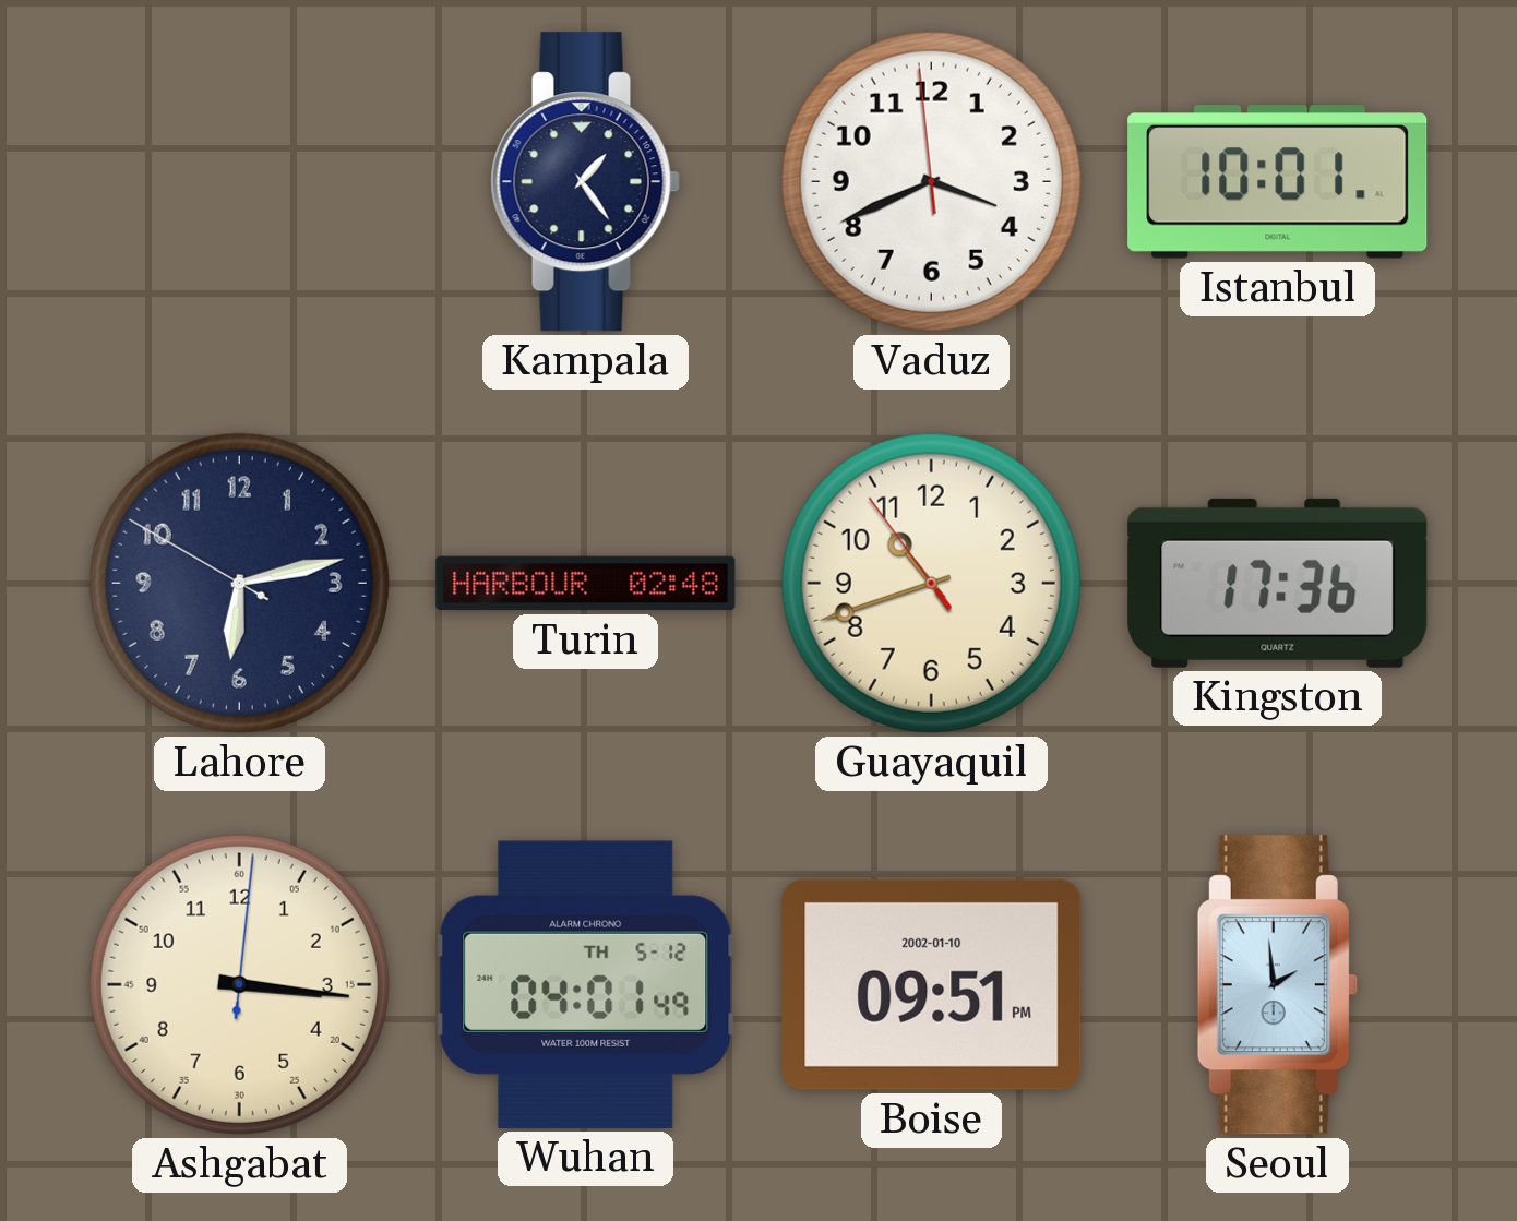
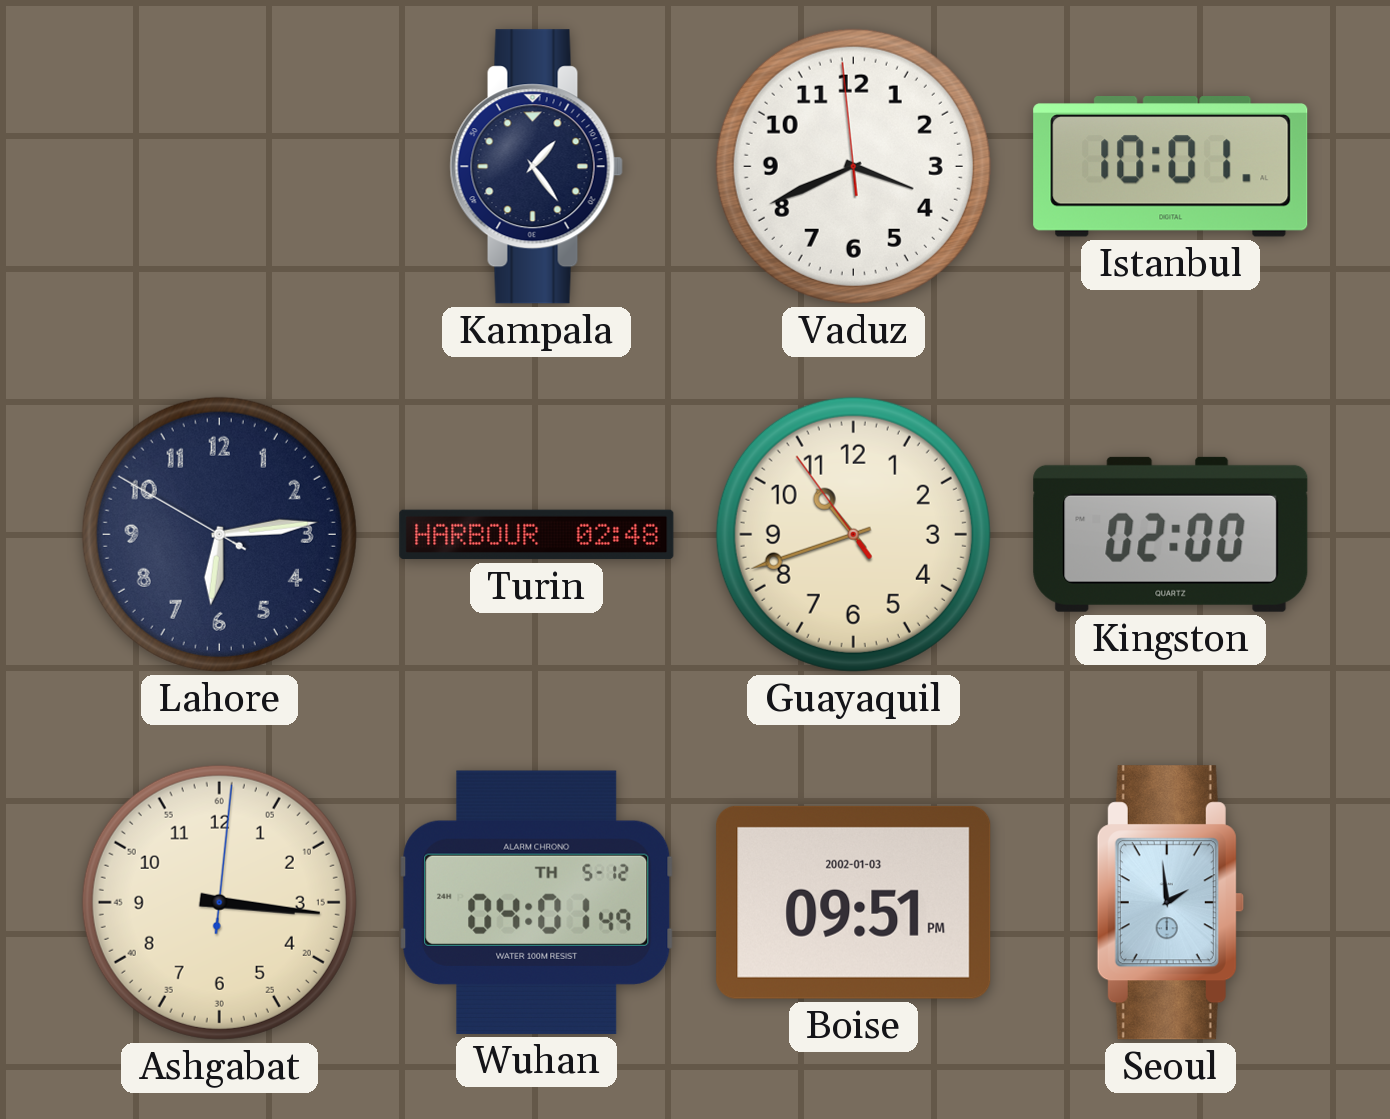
Lahore: 6:12 -> 6:13
Kingston: 17:36 -> 02:00
Boise date: 2002-01-10 -> 2002-01-03
